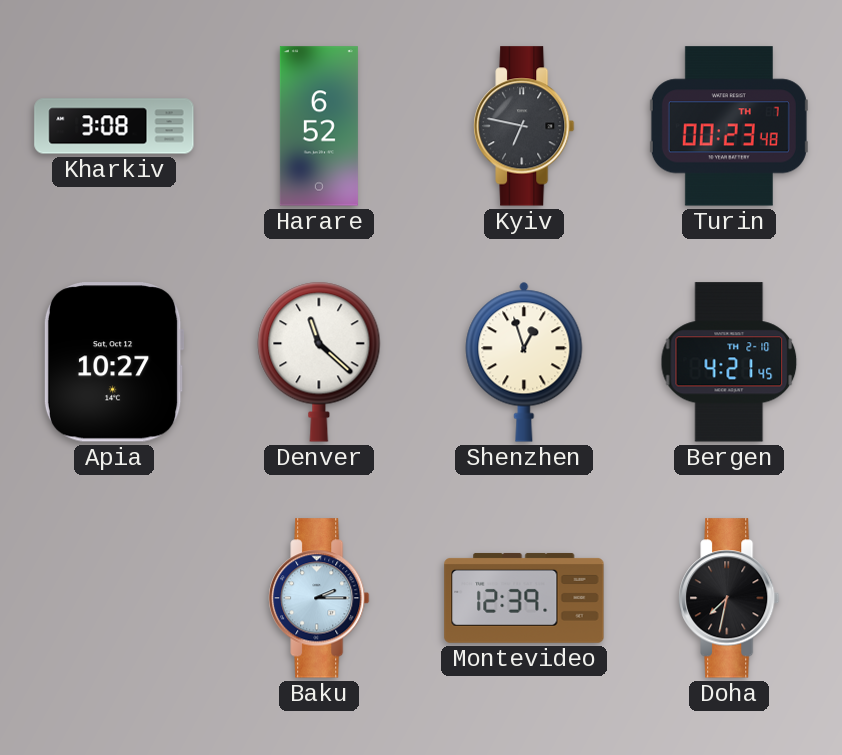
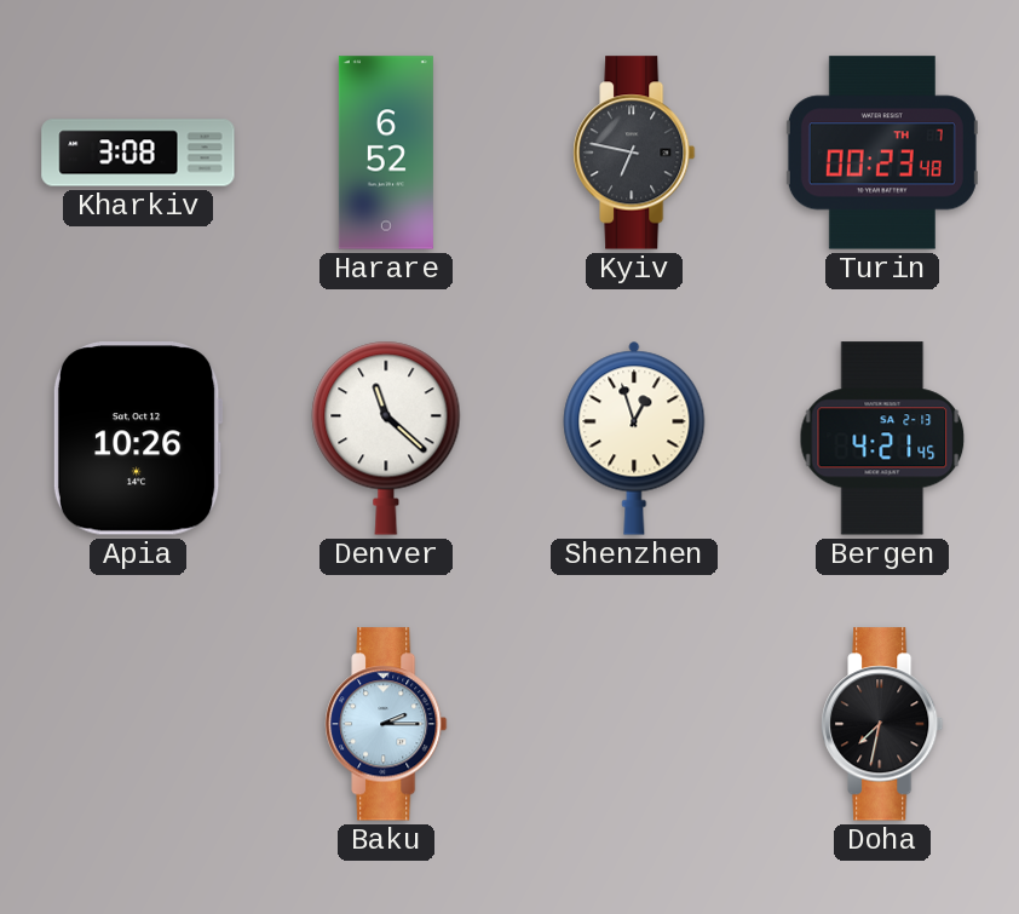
Apia: 10:27 -> 10:26
Bergen date: TH 2-10 -> SA 2-13
Montevideo: 12:39 -> none
